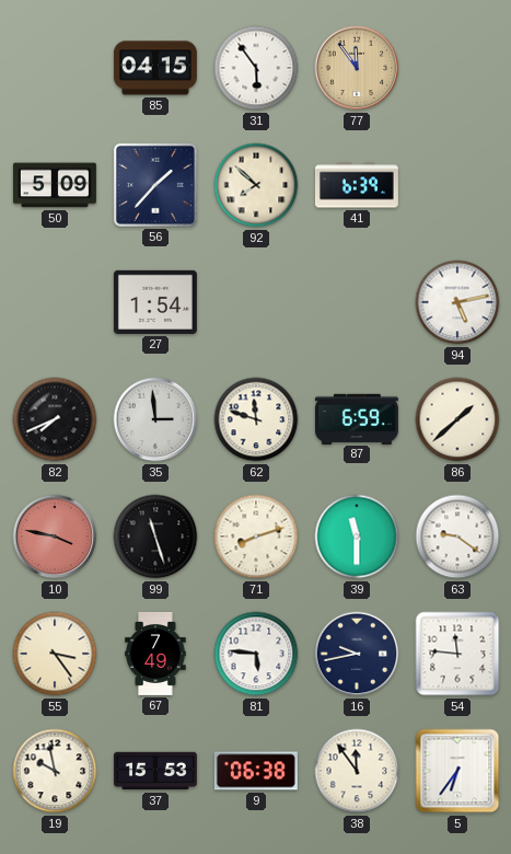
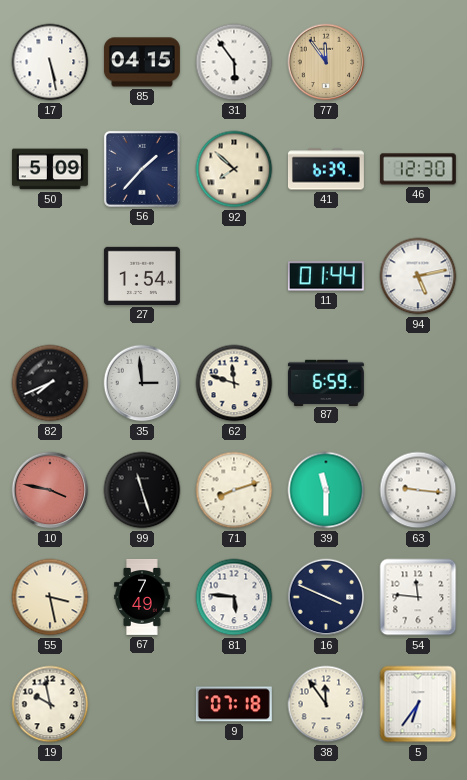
17: none -> 5:28
46: none -> 12:30
11: none -> 01:44
86: 1:38 -> none
63: 9:21 -> 9:16
55: 3:24 -> 3:28
16: 9:43 -> 3:49
37: 15:53 -> none
9: 06:38 -> 07:18
